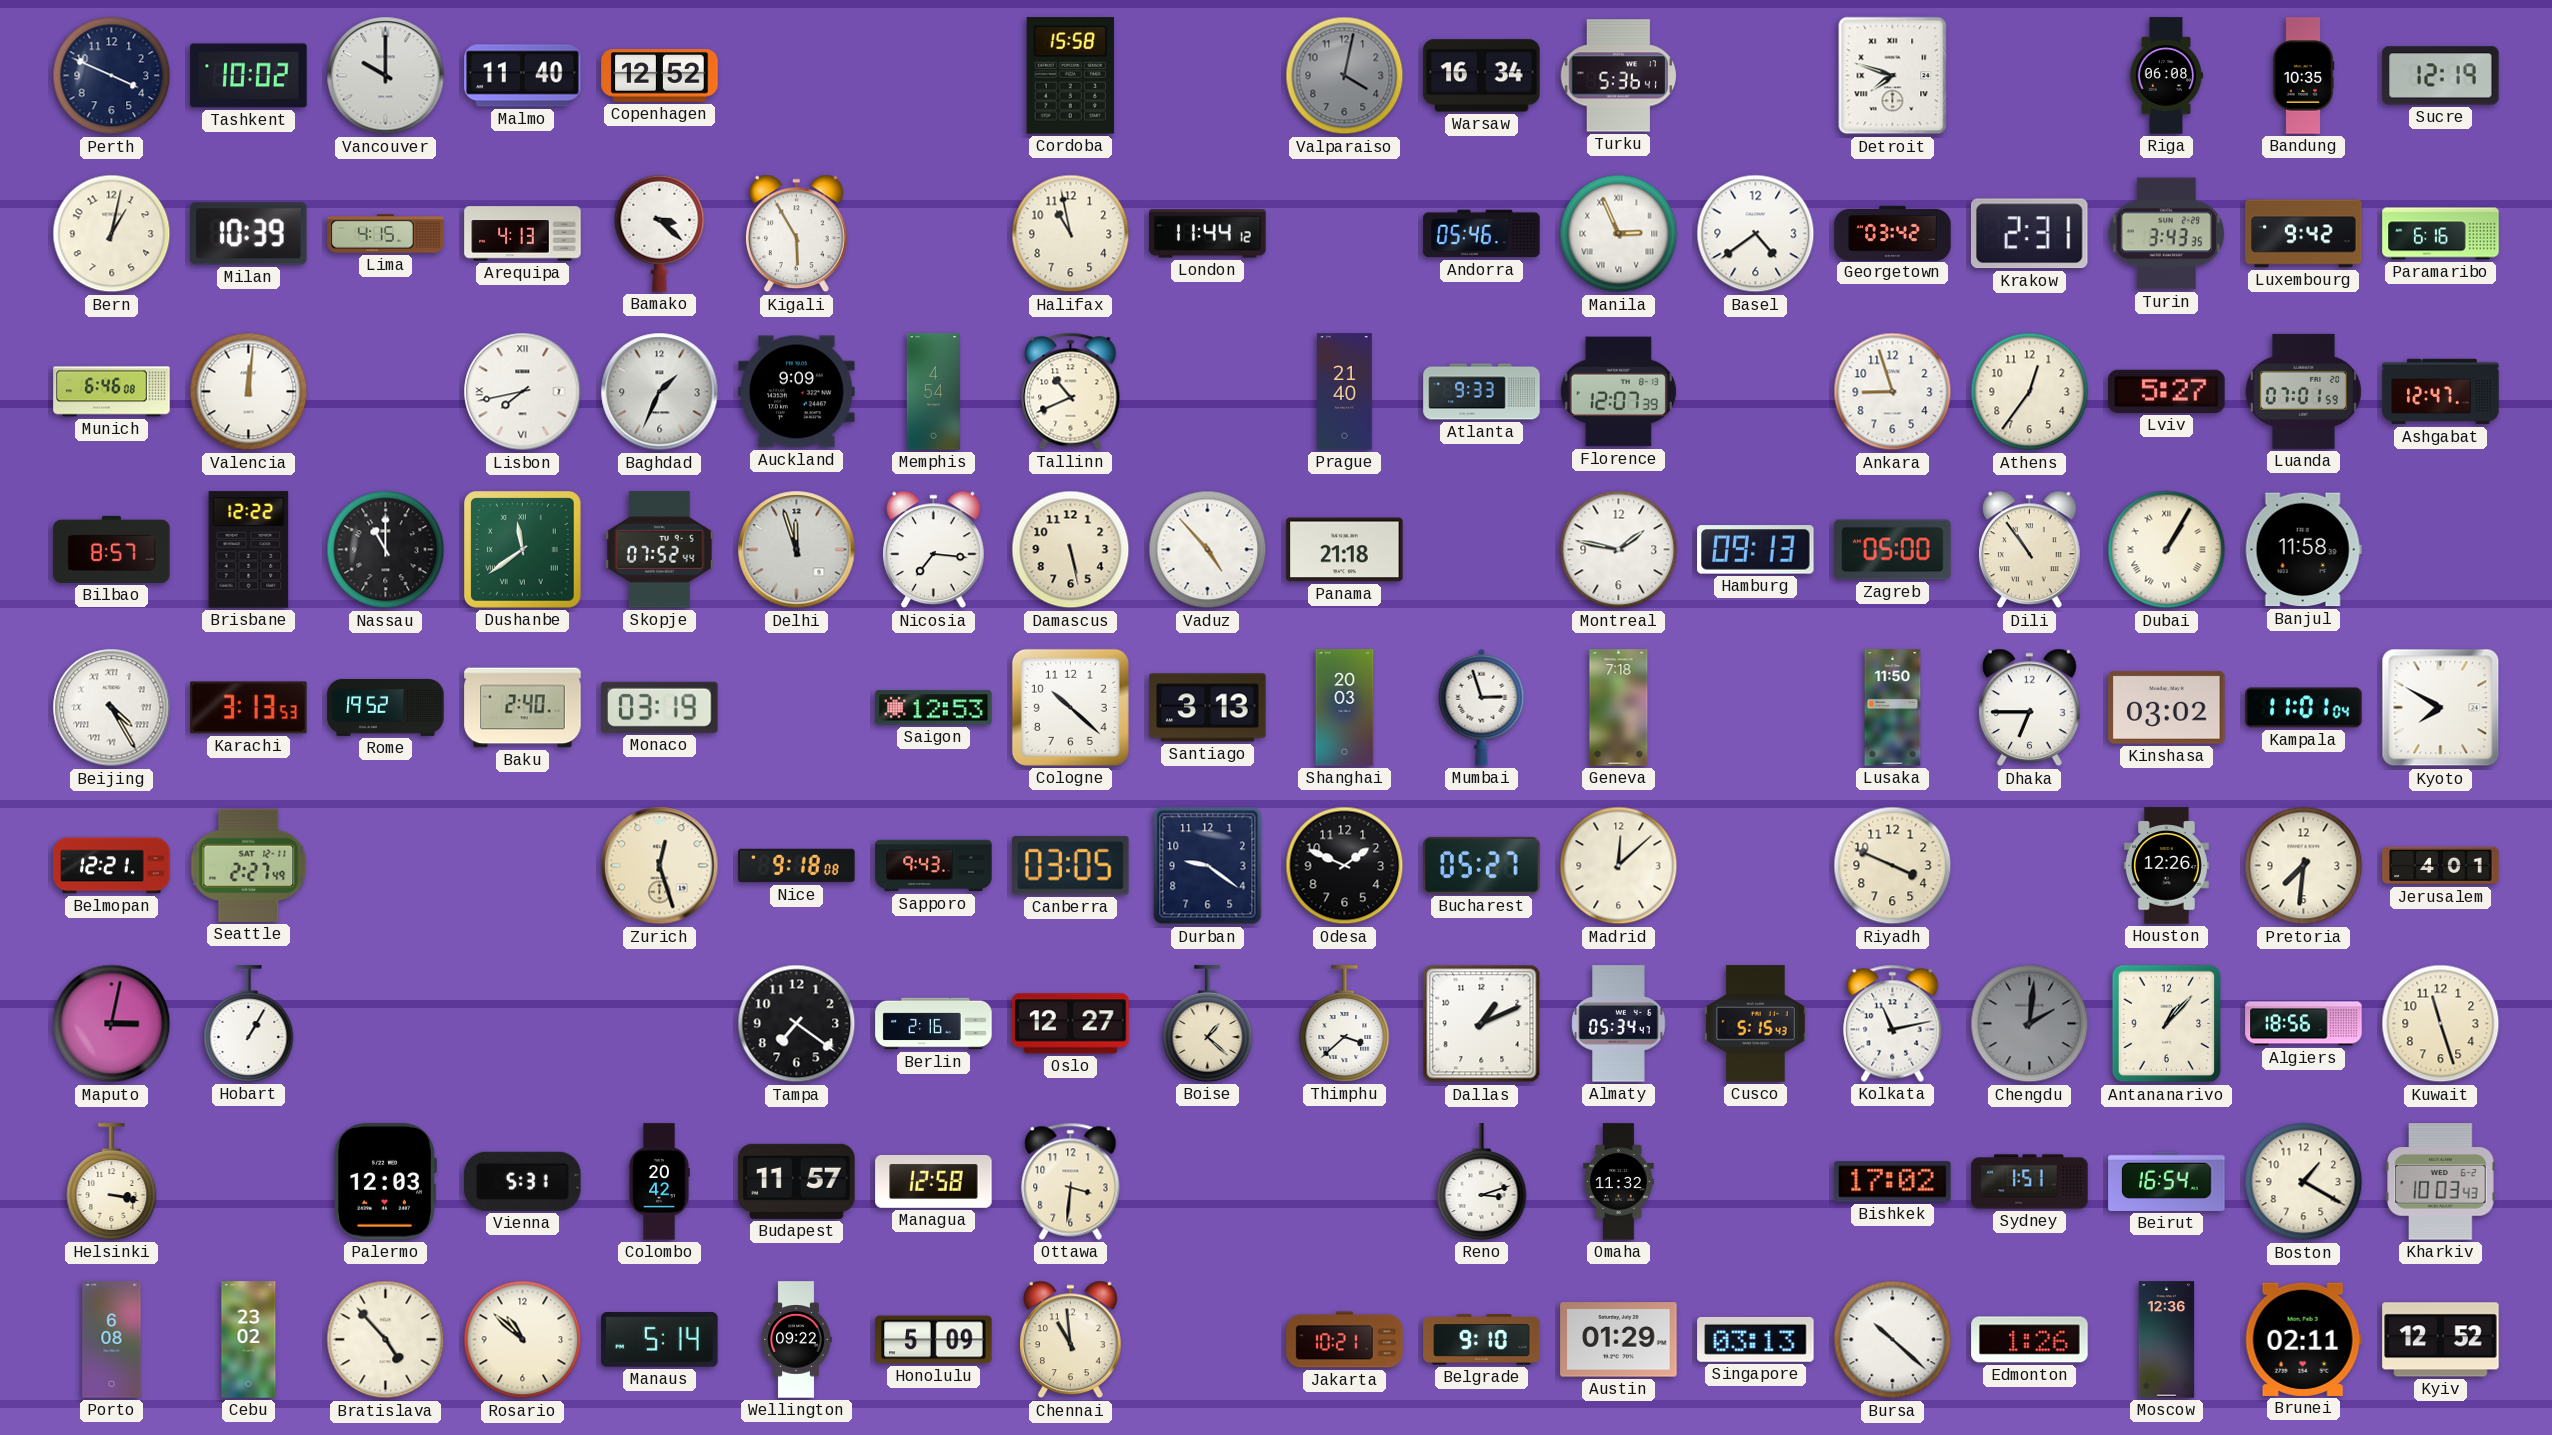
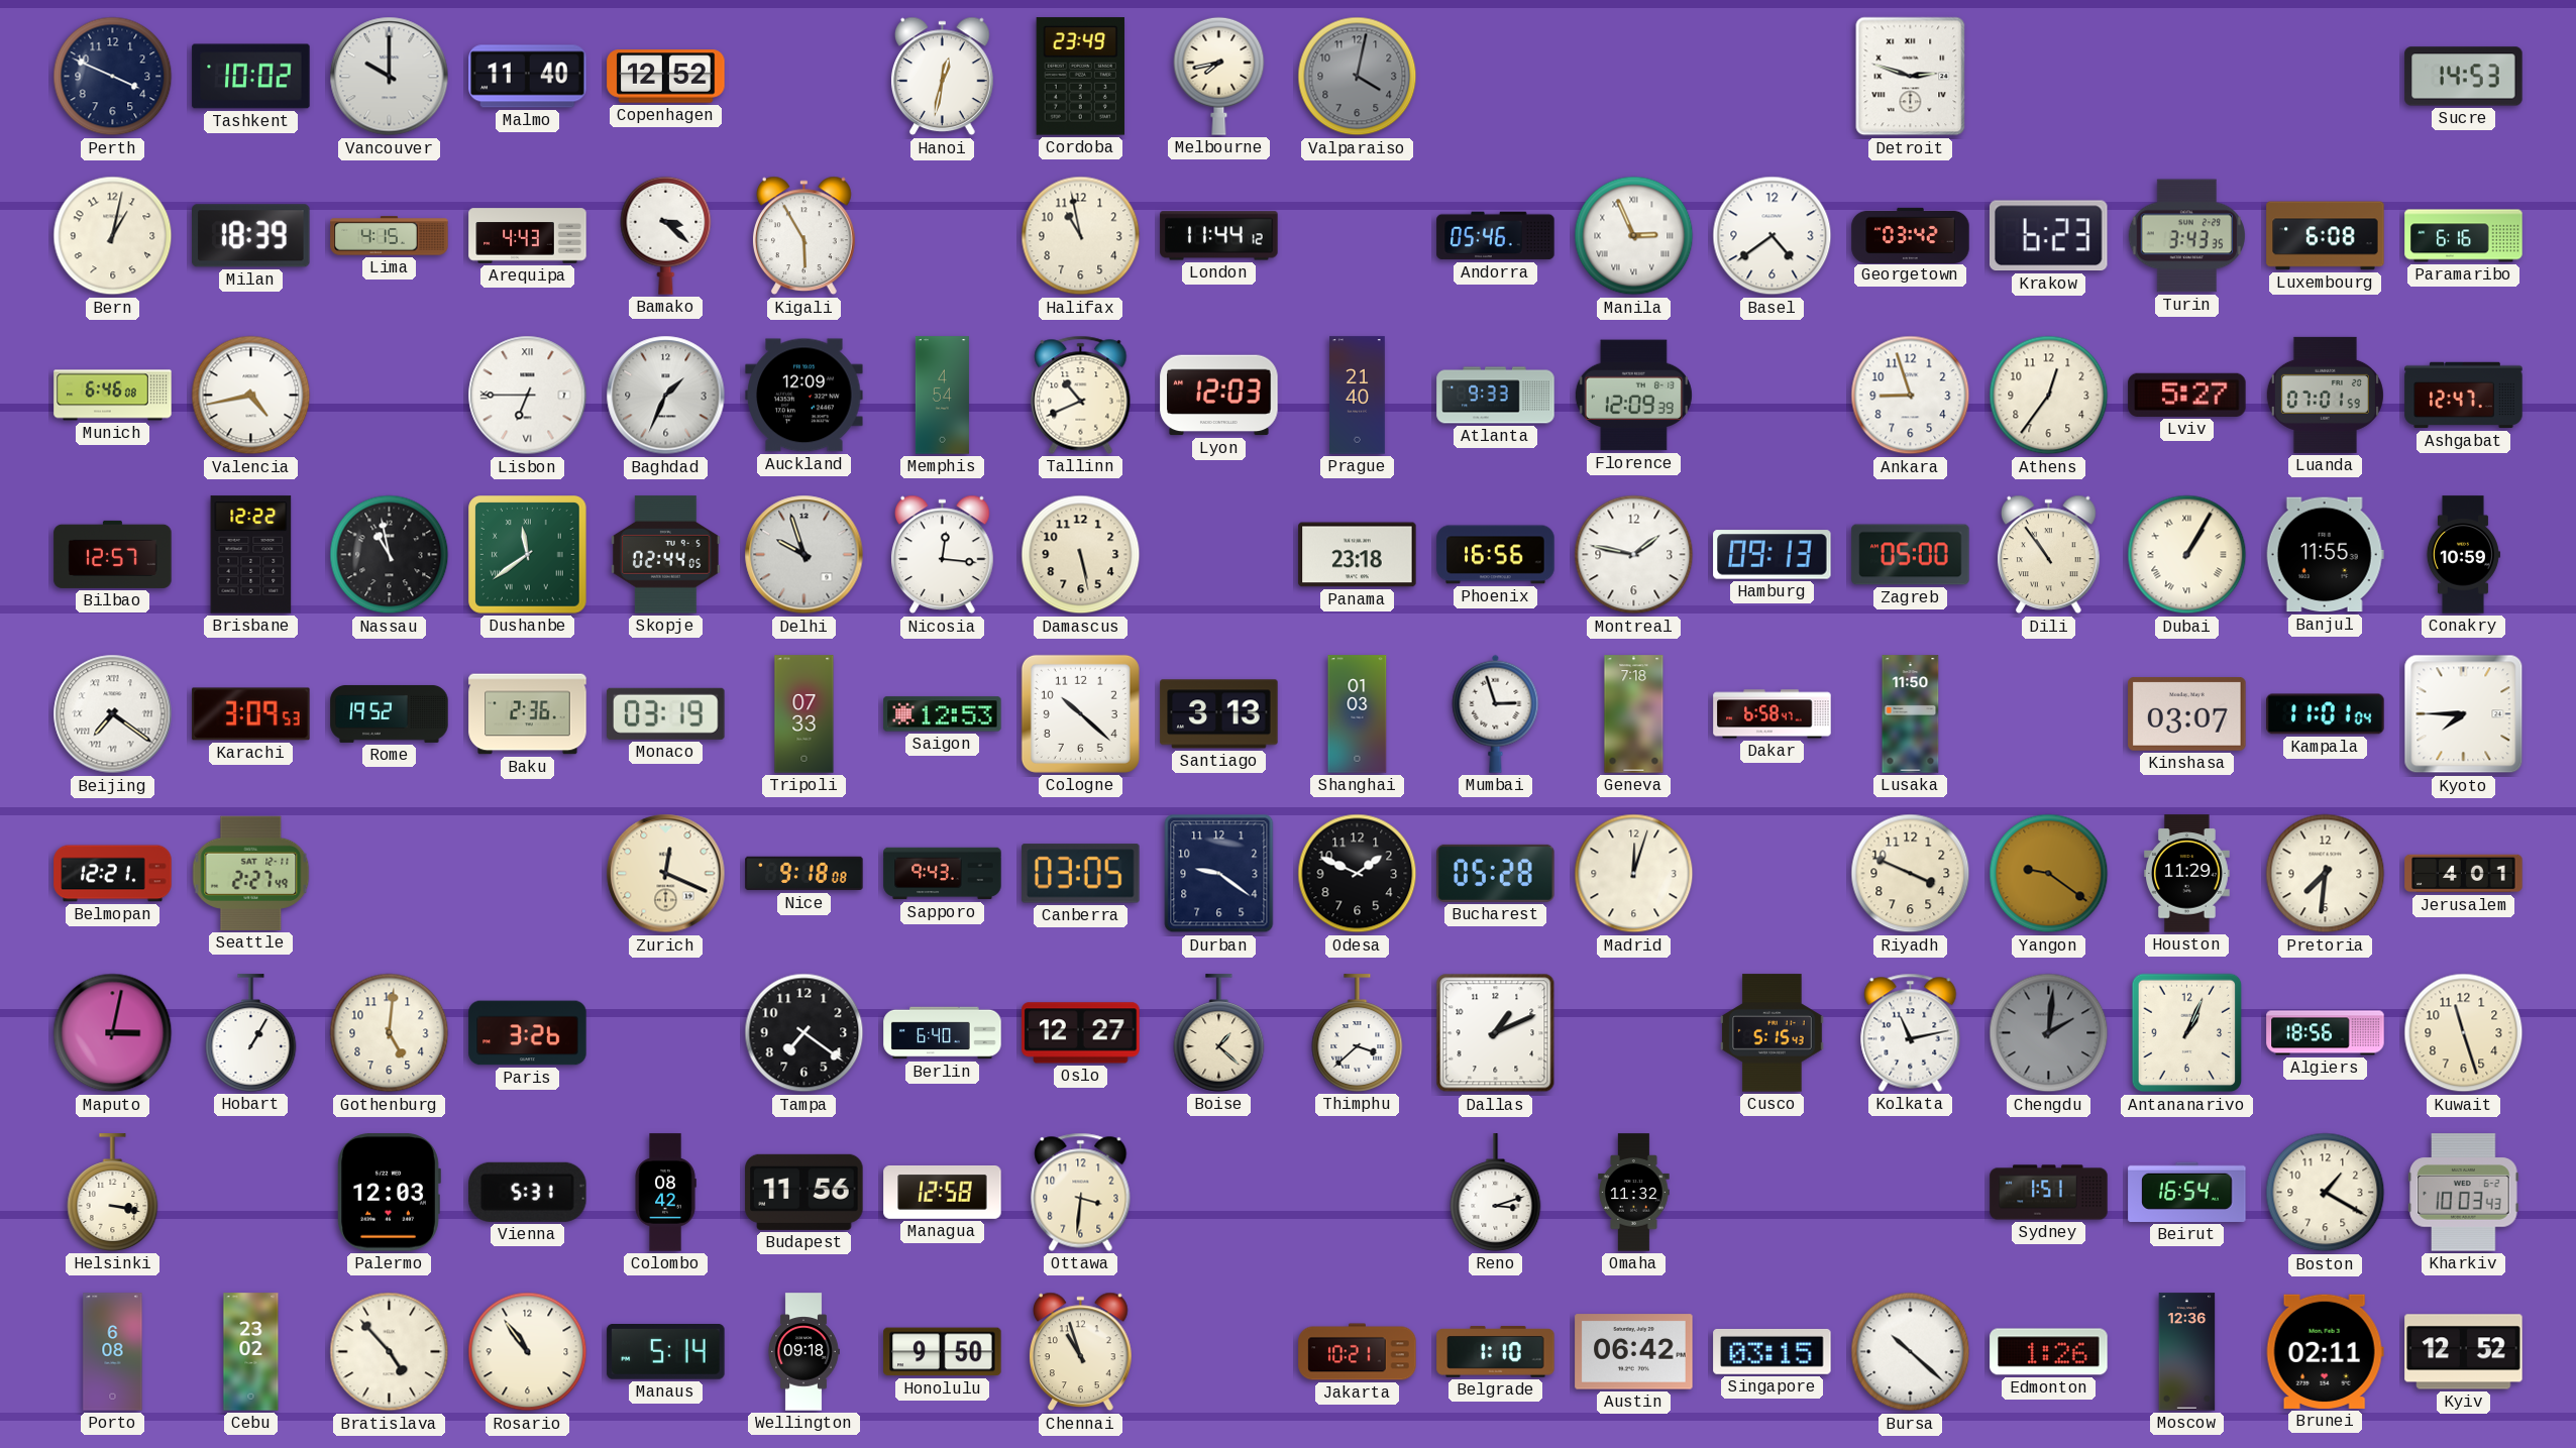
Hanoi: none -> 12:32
Cordoba: 15:58 -> 23:49
Melbourne: none -> 7:43
Warsaw: 16:34 -> none
Turku: 5:36 -> none
Detroit: 7:48 -> 2:48
Riga: 06:08 -> none
Bandung: 10:35 -> none
Sucre: 12:19 -> 14:53
Milan: 10:39 -> 18:39
Arequipa: 4:13 -> 4:43
Krakow: 2:31 -> 6:23
Luxembourg: 9:42 -> 6:08
Valencia: 12:01 -> 4:43
Lisbon: 7:43 -> 6:45
Auckland: 9:09 -> 12:09
Lyon: none -> 12:03
Florence: 12:07 -> 12:09
Bilbao: 8:57 -> 12:57
Nassau: 11:00 -> 10:58
Skopje: 07:52 -> 02:44
Delhi: 11:57 -> 9:57
Nicosia: 7:16 -> 12:16
Vaduz: 4:53 -> none
Panama: 21:18 -> 23:18
Phoenix: none -> 16:56
Banjul: 11:58 -> 11:55
Conakry: none -> 10:59
Beijing: 4:25 -> 7:21
Karachi: 3:13 -> 3:09
Baku: 2:40 -> 2:36
Tripoli: none -> 07:33
Shanghai: 20:03 -> 01:03
Dakar: none -> 6:58
Dhaka: 6:45 -> none
Kinshasa: 03:02 -> 03:07
Kyoto: 7:50 -> 7:45
Zurich: 12:27 -> 12:19
Bucharest: 05:27 -> 05:28
Madrid: 12:08 -> 12:03
Yangon: none -> 9:21
Houston: 12:26 -> 11:29
Gothenburg: none -> 5:01
Paris: none -> 3:26
Berlin: 2:16 -> 6:40
Almaty: 05:34 -> none
Antananarivo: 1:07 -> 1:04
Colombo: 20:42 -> 08:42
Budapest: 11:57 -> 11:56
Bishkek: 17:02 -> none
Rosario: 10:52 -> 10:54
Wellington: 09:22 -> 09:18
Honolulu: 5:09 -> 9:50
Chennai: 10:59 -> 10:57
Belgrade: 9:10 -> 1:10
Austin: 01:29 -> 06:42
Singapore: 03:13 -> 03:15
